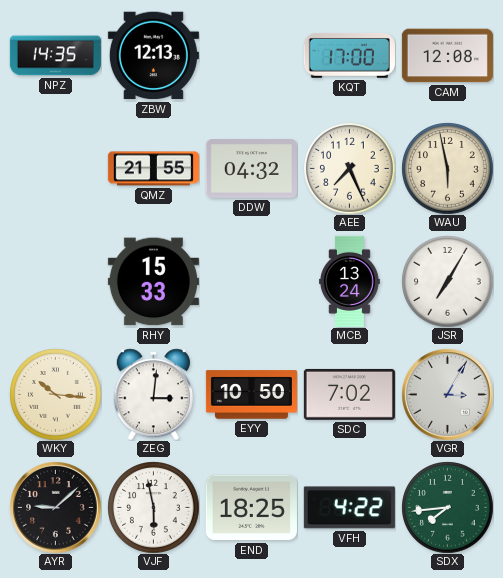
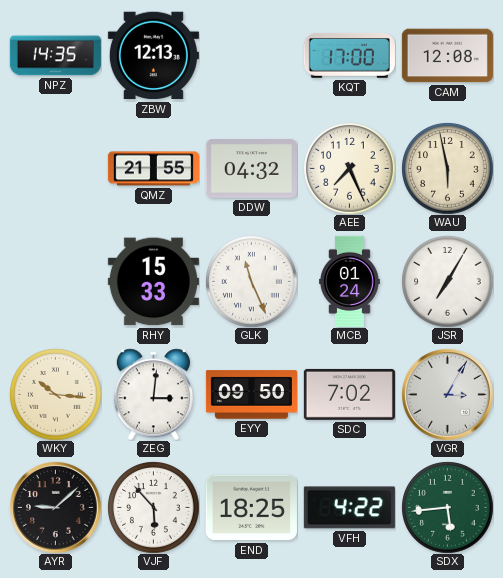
GLK: none -> 11:26
MCB: 13:24 -> 01:24
EYY: 10:50 -> 09:50
VJF: 5:58 -> 5:53
SDX: 7:44 -> 5:44
